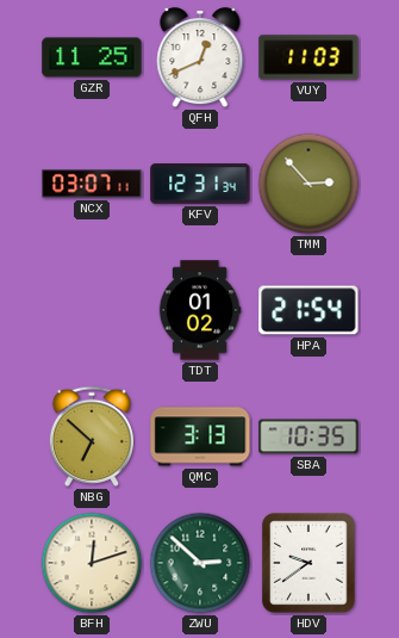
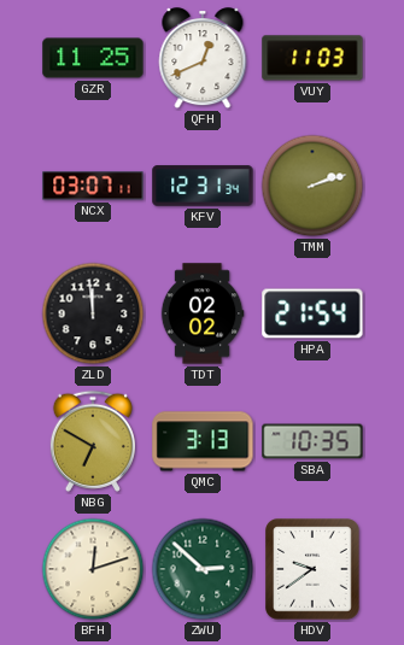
TMM: 2:53 -> 2:12
ZLD: none -> 11:59
TDT: 01:02 -> 02:02
NBG: 6:52 -> 6:50
